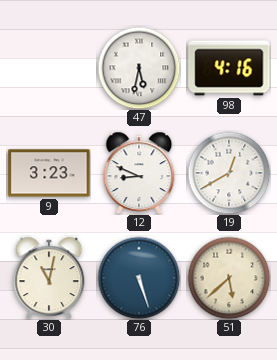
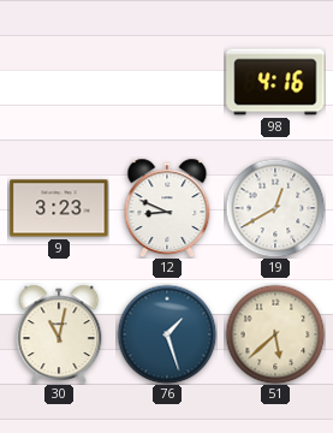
47: 5:32 -> none
76: 5:27 -> 1:27
